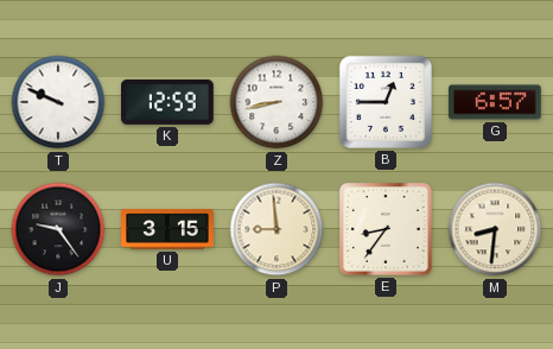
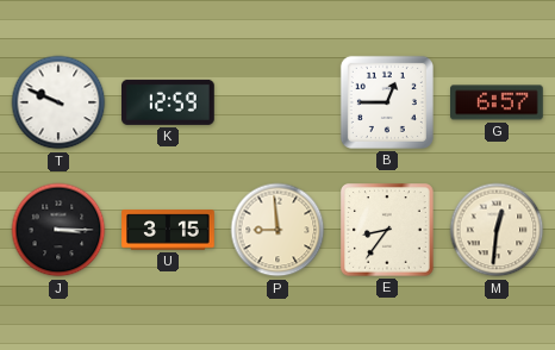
Z: 8:43 -> none
J: 9:24 -> 3:15
M: 8:31 -> 12:31
